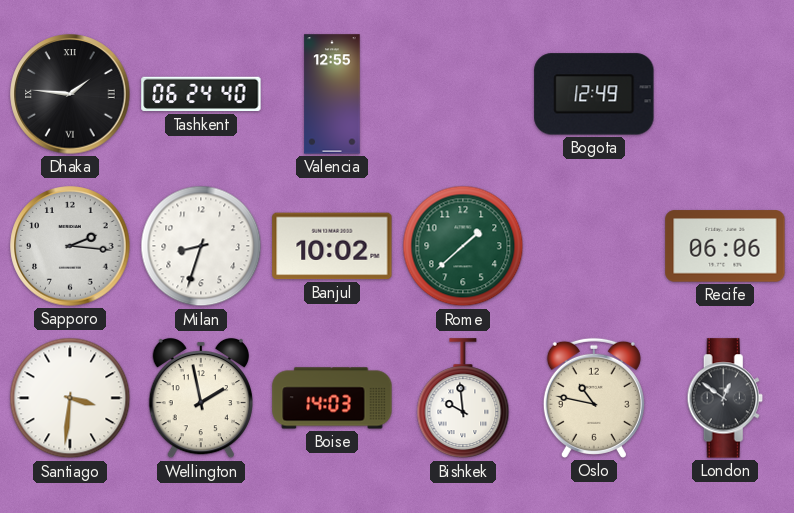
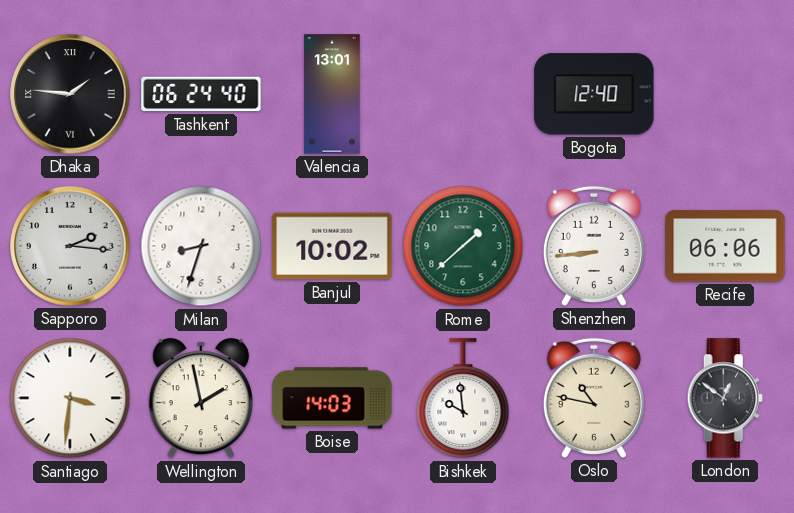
Valencia: 12:55 -> 13:01
Bogota: 12:49 -> 12:40
Shenzhen: none -> 8:44
